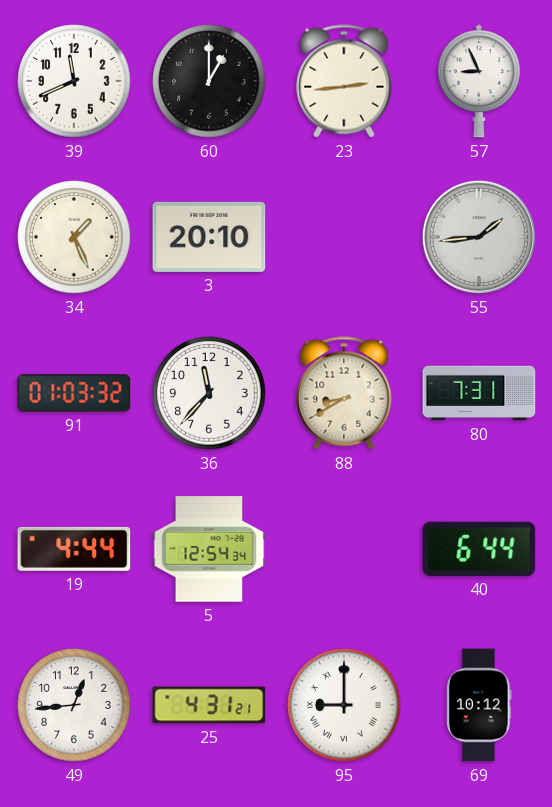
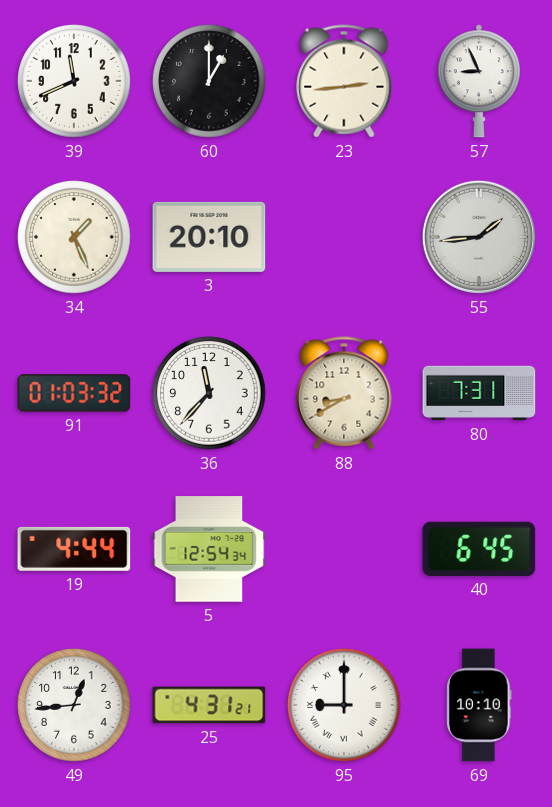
40: 6:44 -> 6:45
69: 10:12 -> 10:10
